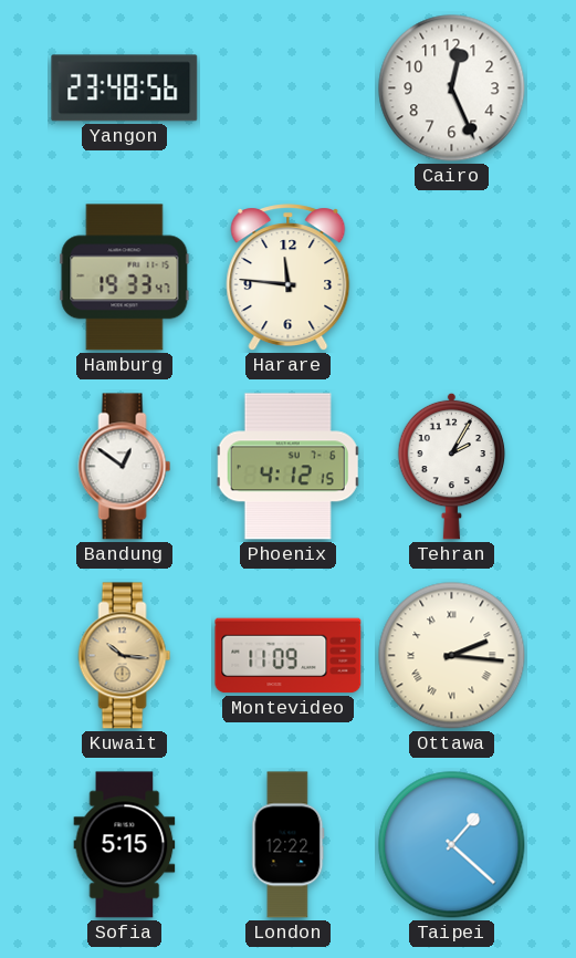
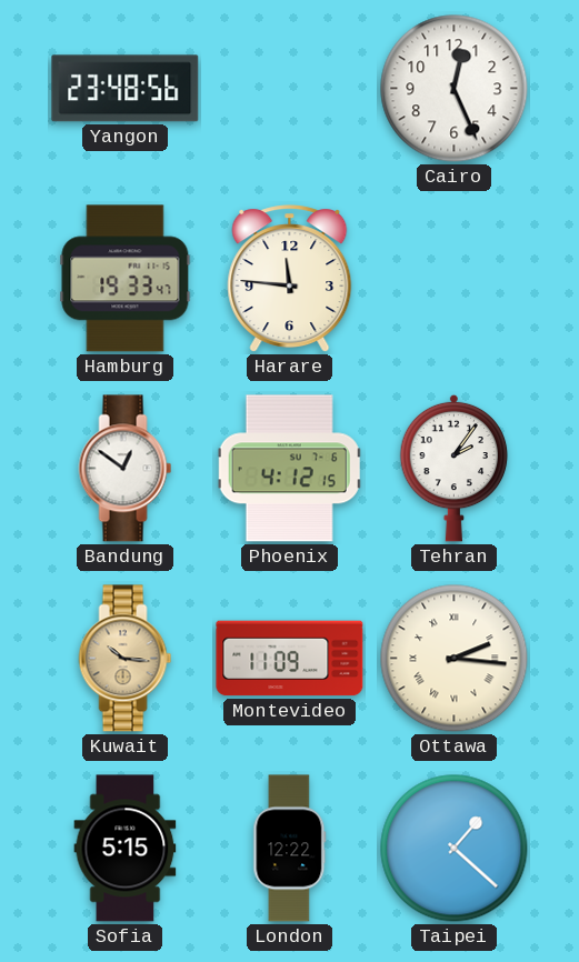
Tehran: 2:05 -> 2:06
